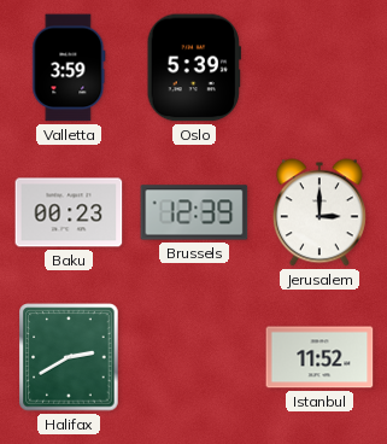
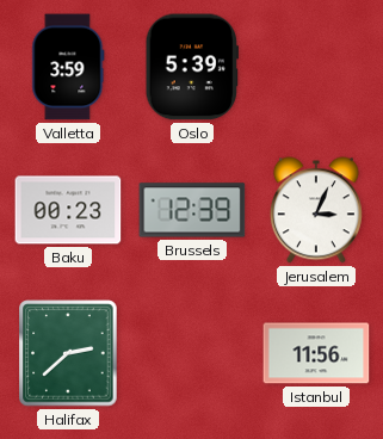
Jerusalem: 3:00 -> 3:04
Halifax: 2:40 -> 2:38
Istanbul: 11:52 -> 11:56
